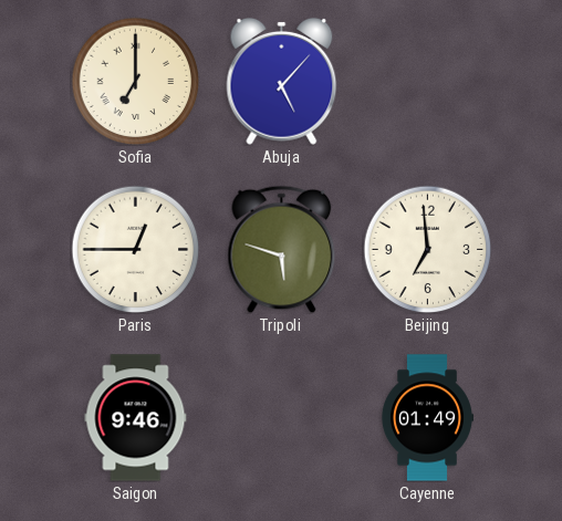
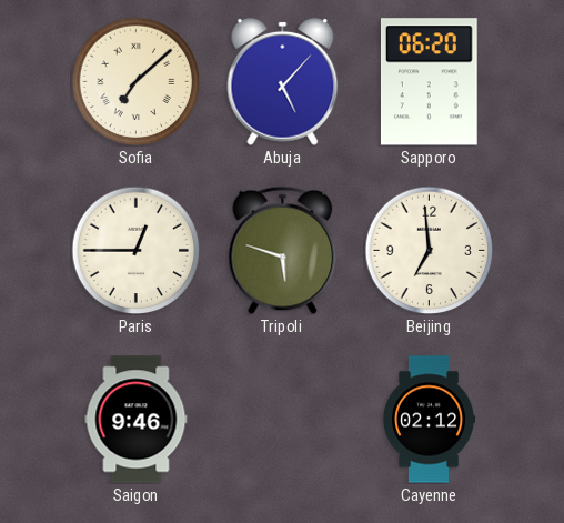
Sofia: 7:00 -> 7:08
Sapporo: none -> 06:20
Cayenne: 01:49 -> 02:12
